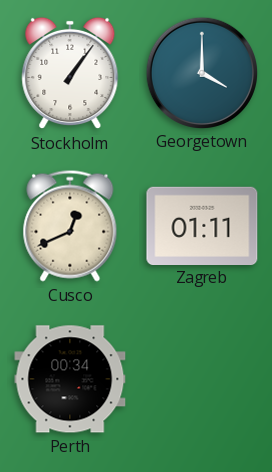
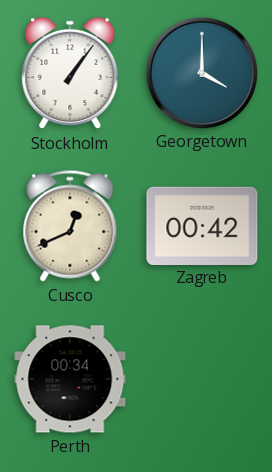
Zagreb: 01:11 -> 00:42
